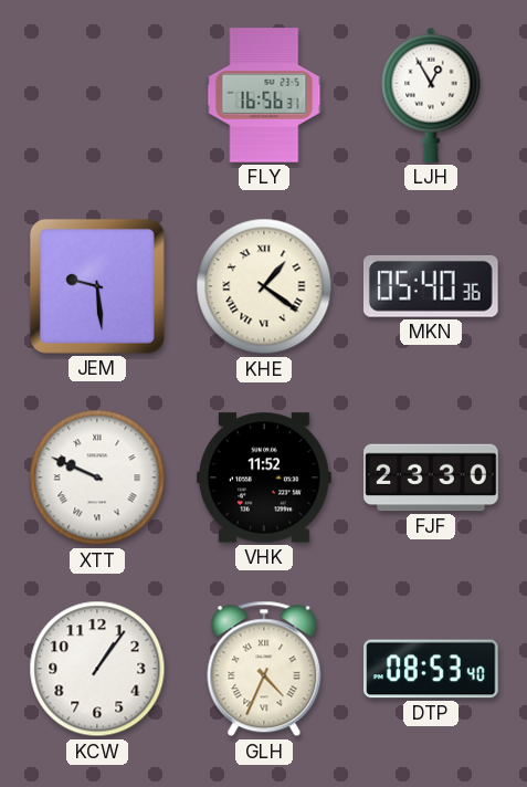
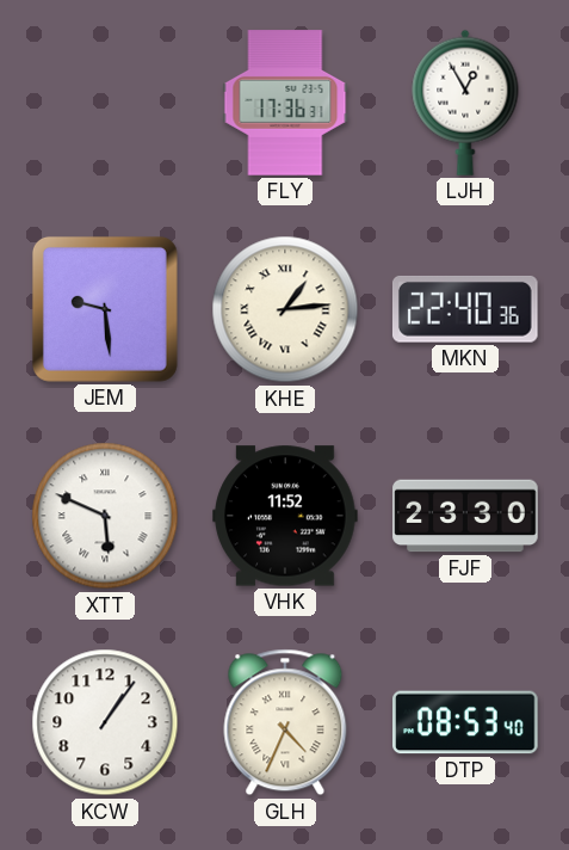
FLY: 16:56 -> 17:36
KHE: 1:21 -> 1:14
MKN: 05:40 -> 22:40
XTT: 9:49 -> 5:49
